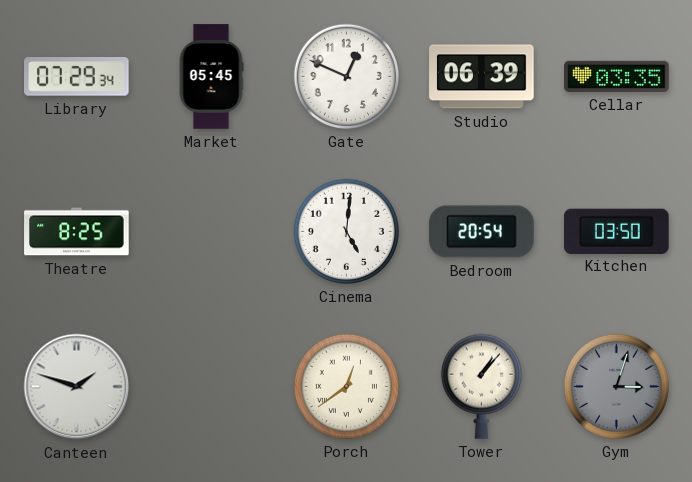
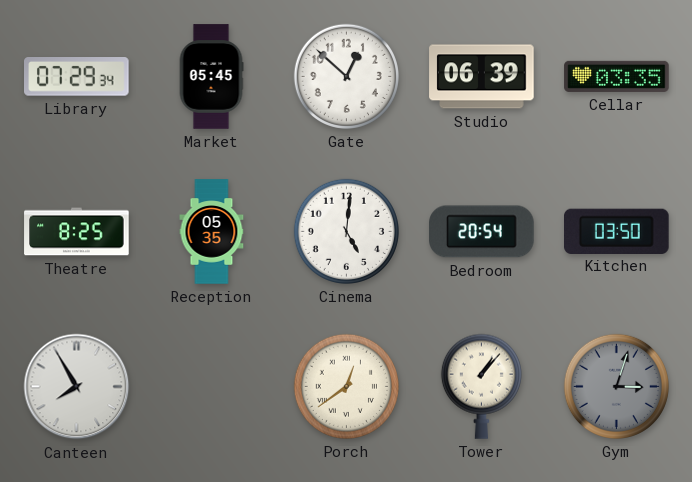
Gate: 12:49 -> 12:52
Reception: none -> 05:35
Canteen: 1:48 -> 7:55
